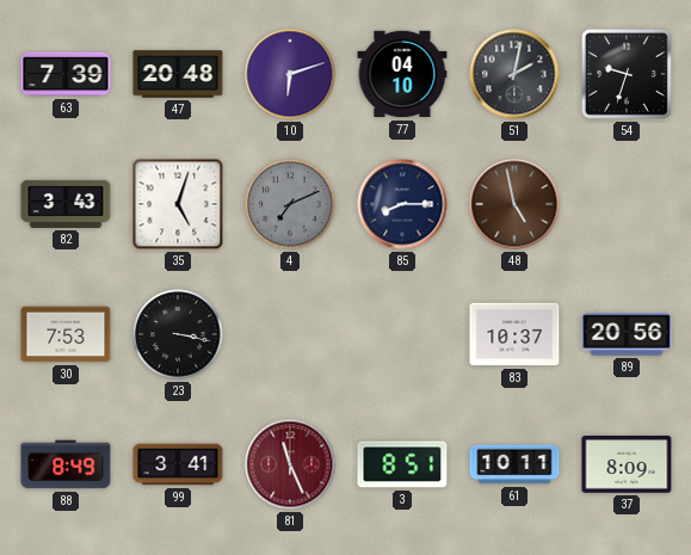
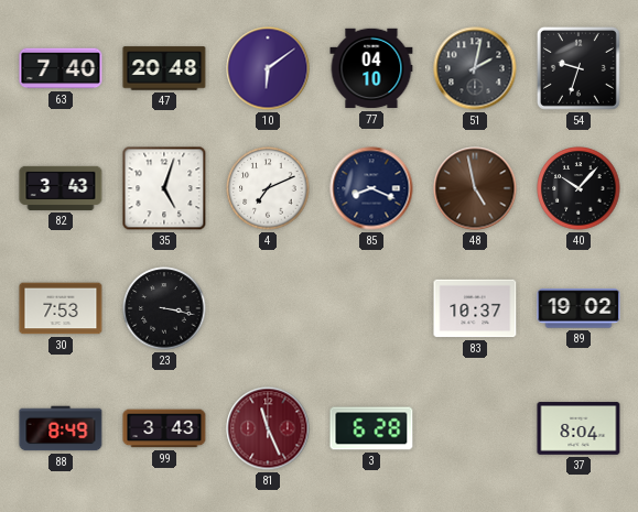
63: 7:39 -> 7:40
10: 6:12 -> 6:09
4 dial: grey -> white
85: 8:15 -> 8:19
40: none -> 10:07
89: 20:56 -> 19:02
99: 3:41 -> 3:43
3: 8:51 -> 6:28
61: 10:11 -> none
37: 8:09 -> 8:04
